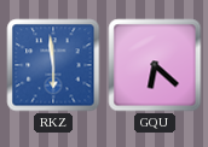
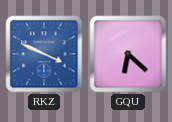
RKZ: 5:59 -> 3:49
